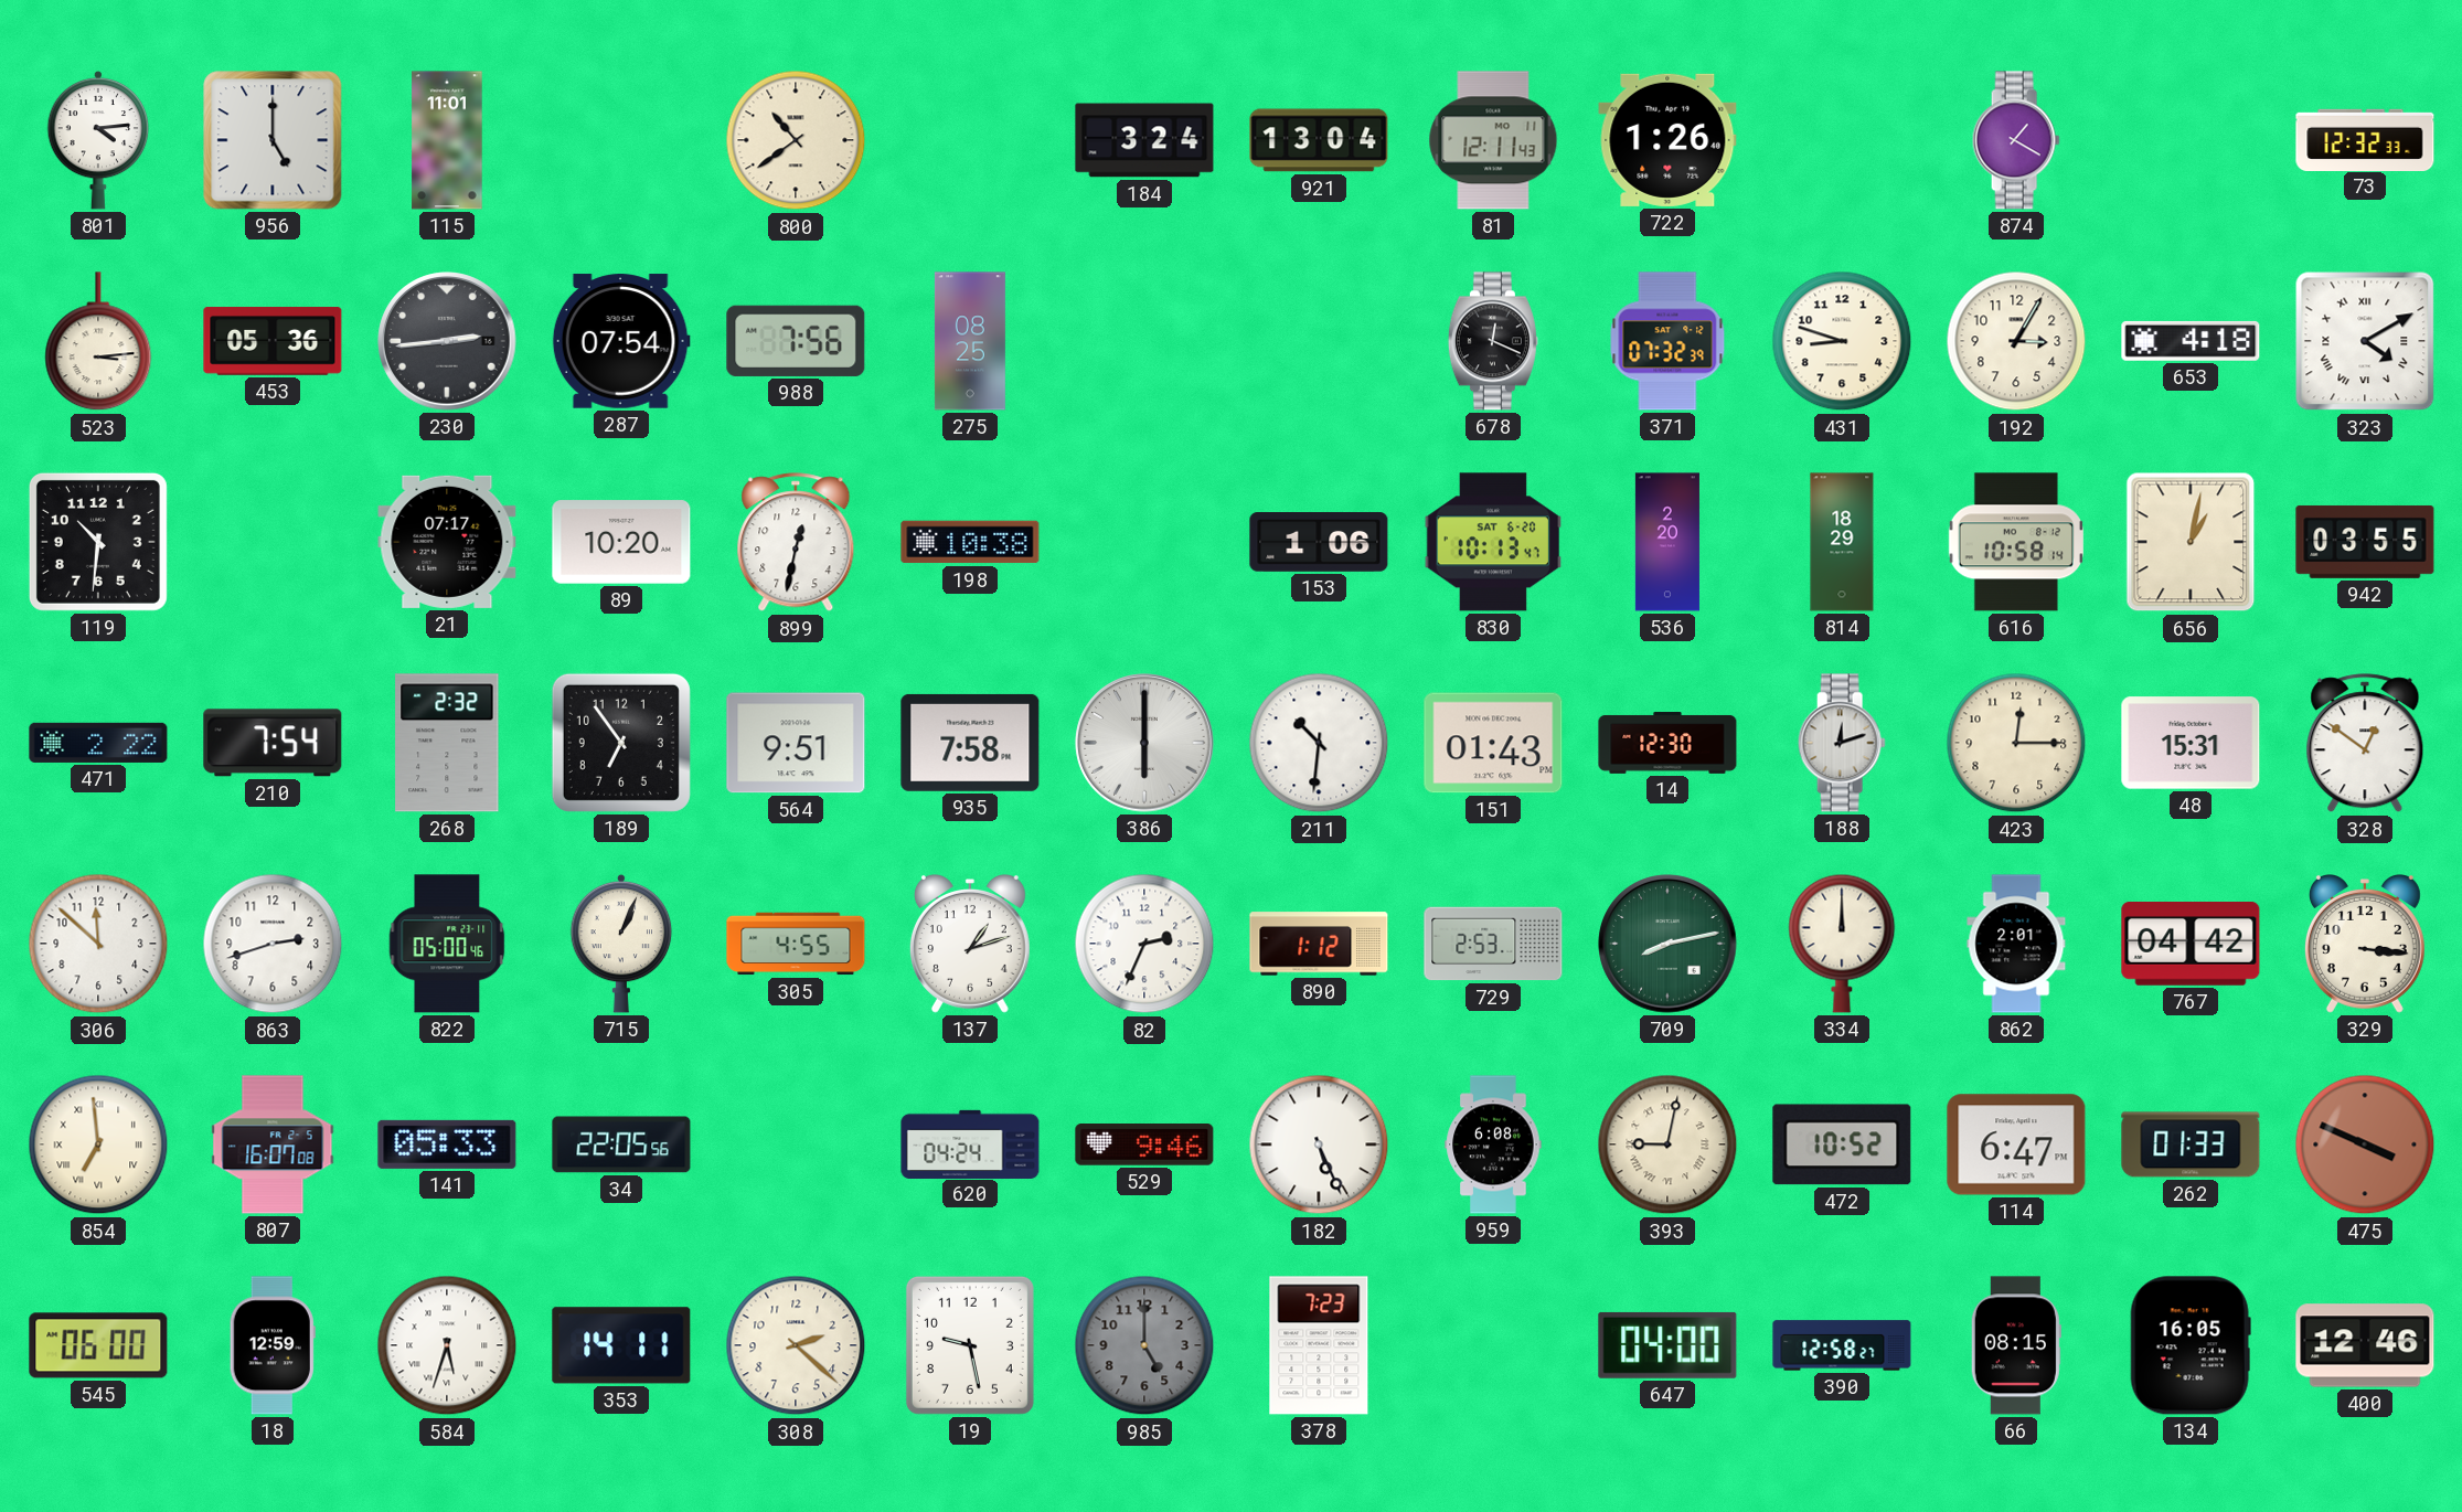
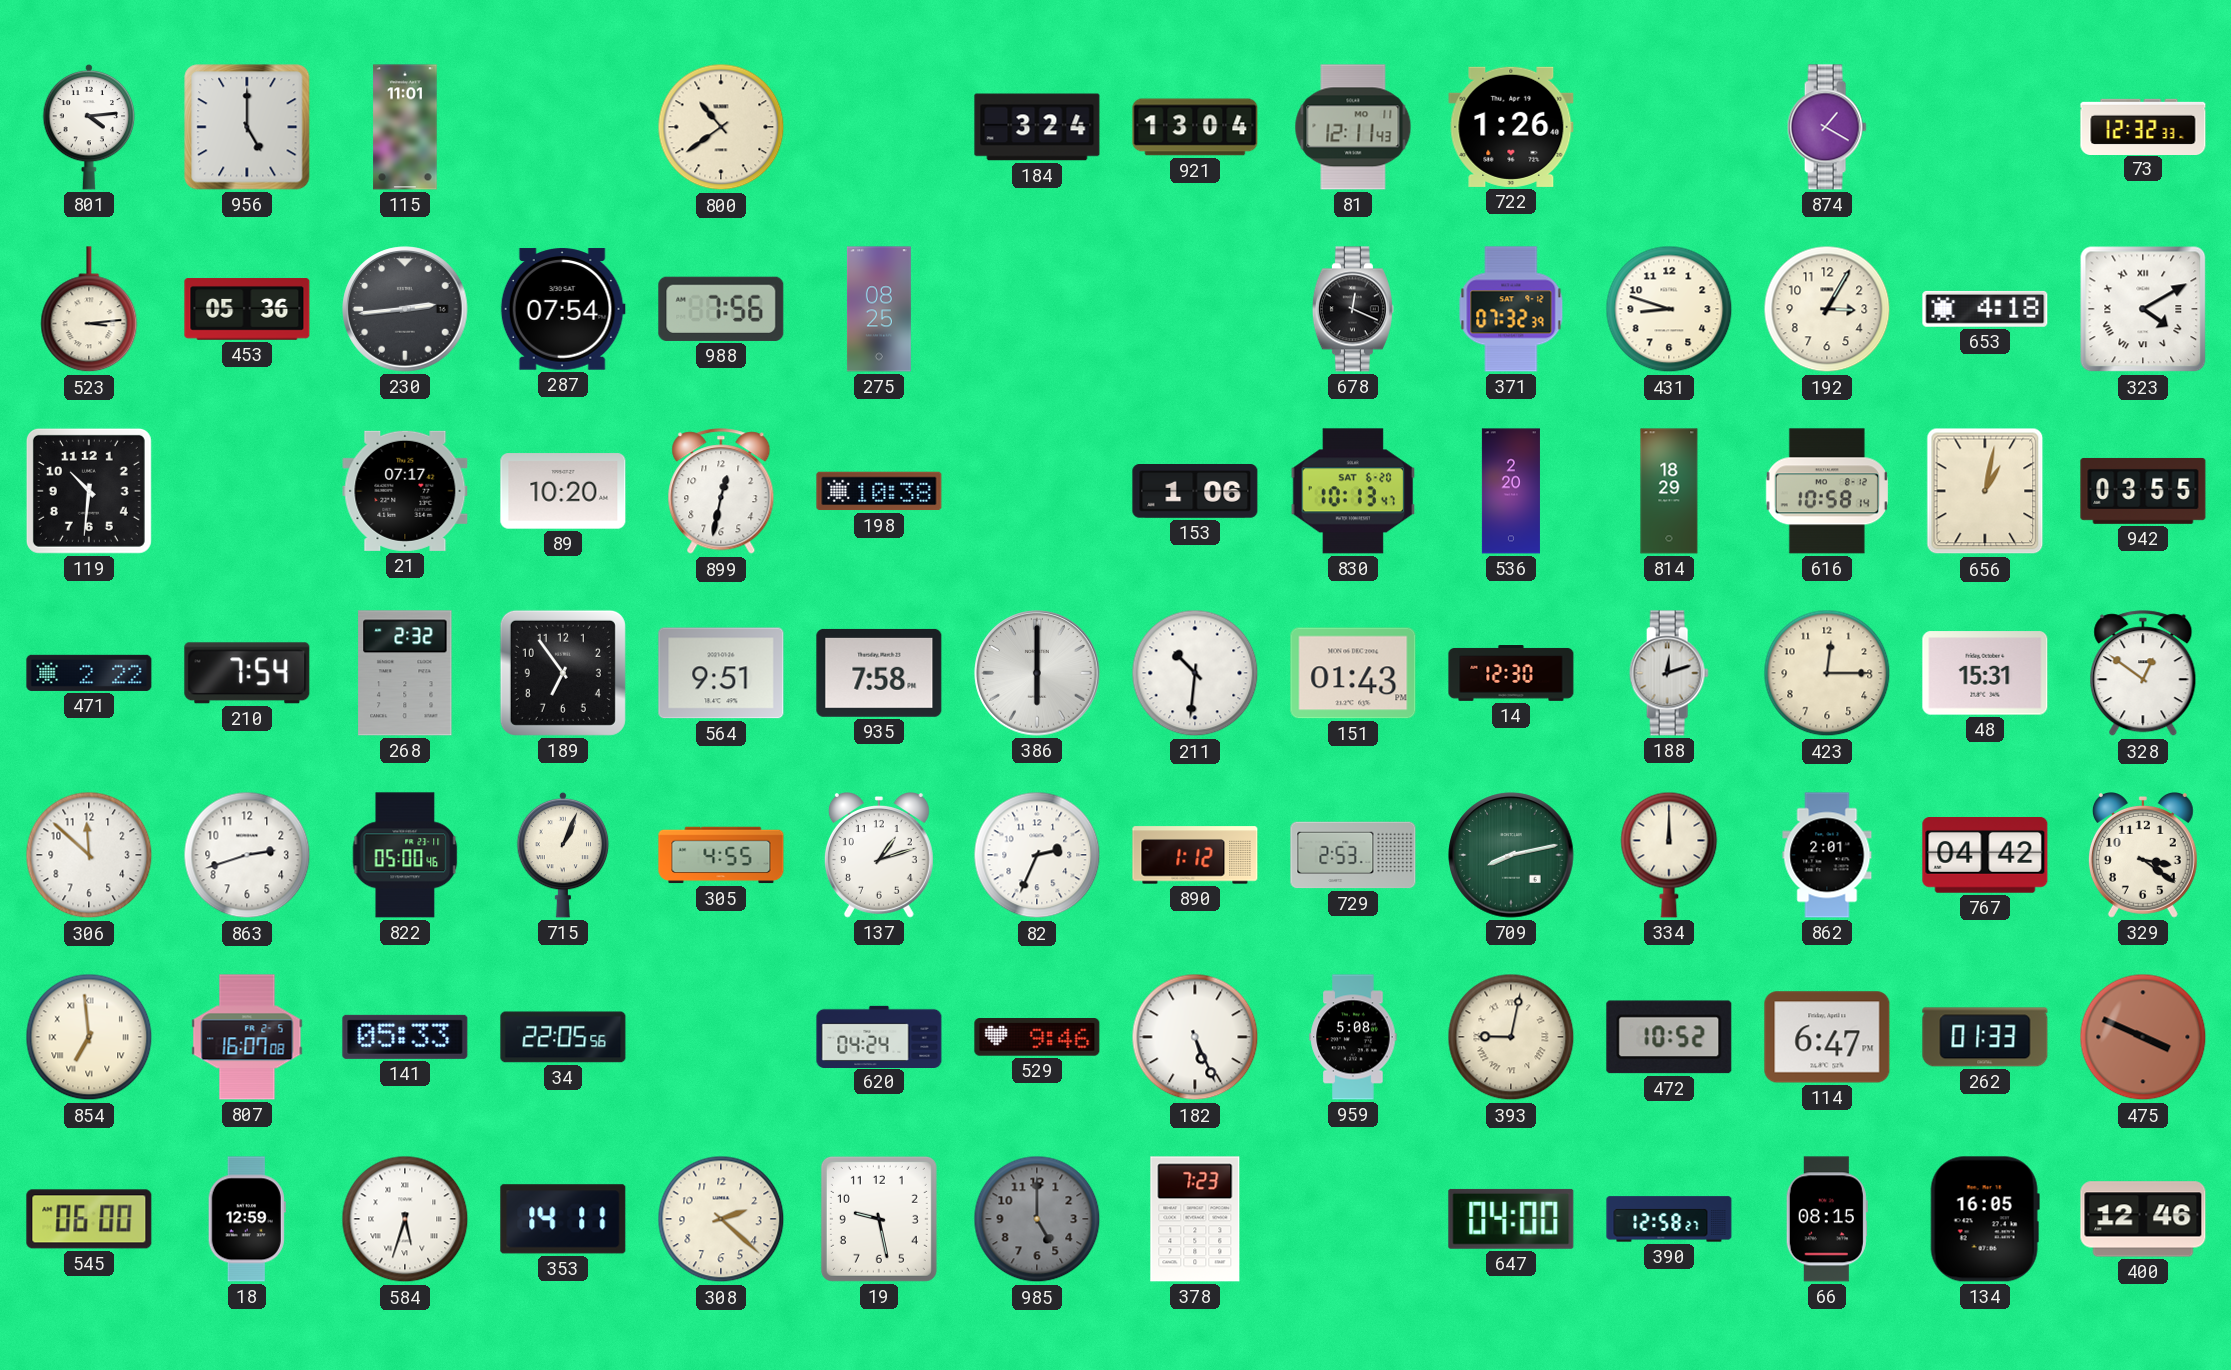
329: 3:16 -> 3:21
959: 6:08 -> 5:08
